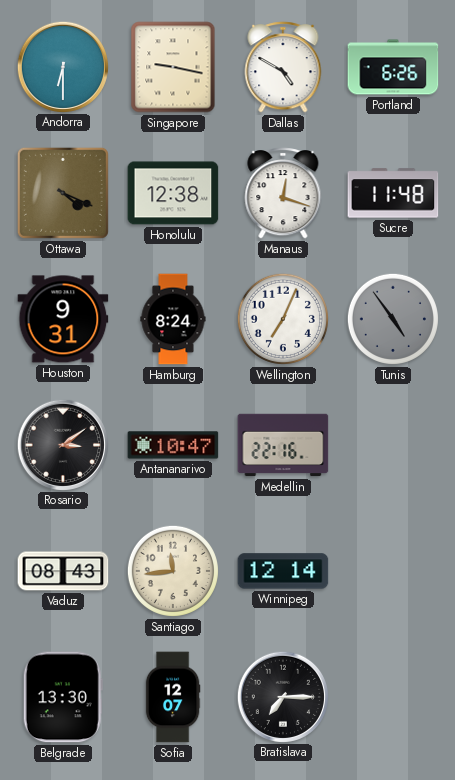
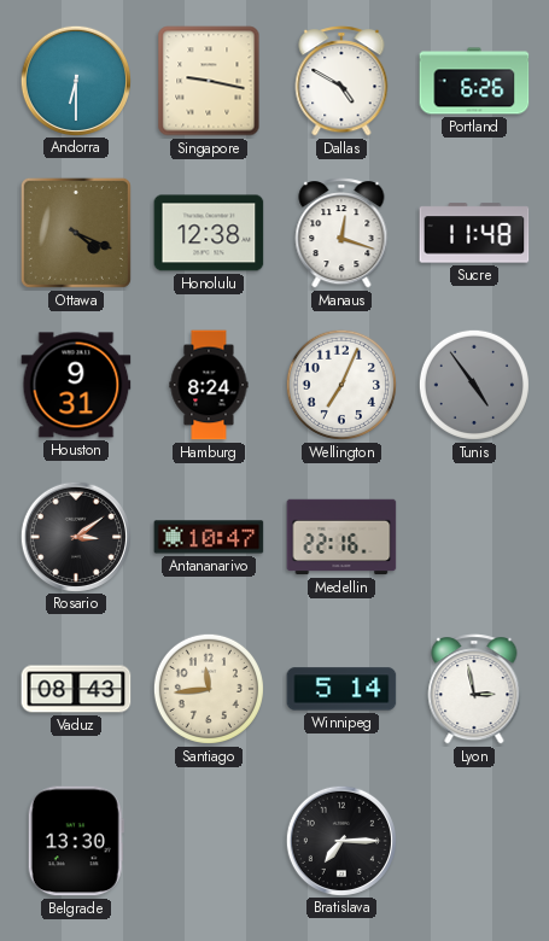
Winnipeg: 12:14 -> 5:14
Lyon: none -> 2:58
Sofia: 12:07 -> none
